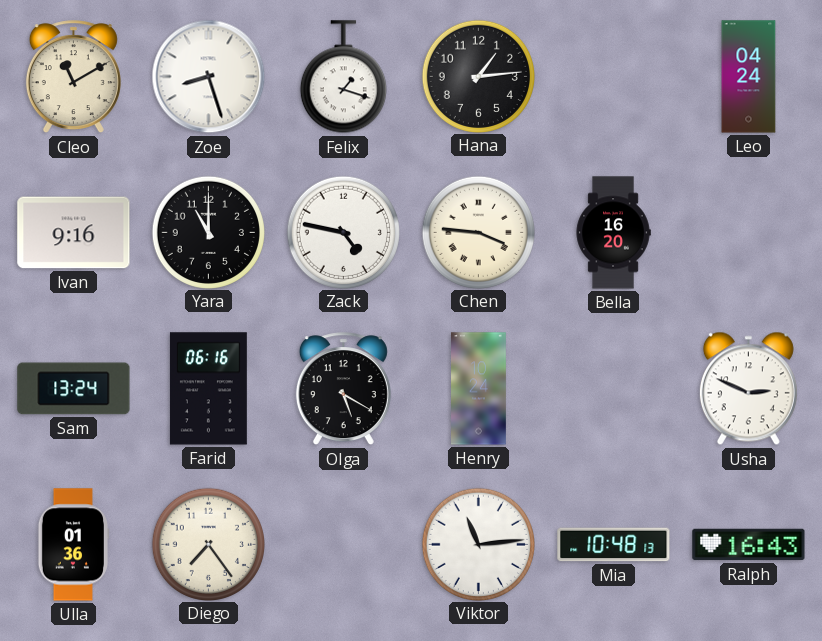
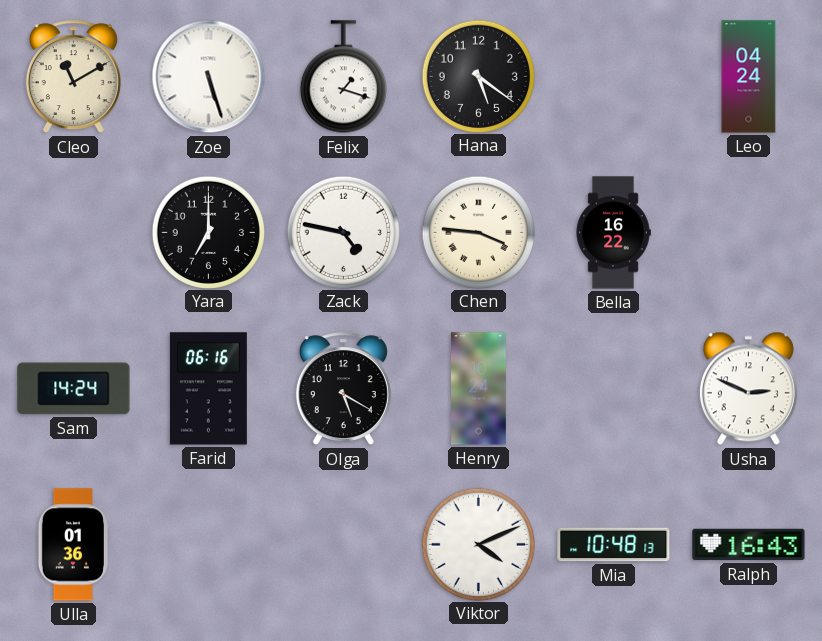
Zoe: 8:27 -> 5:27
Hana: 1:14 -> 5:21
Ivan: 9:16 -> none
Yara: 11:00 -> 7:00
Bella: 16:20 -> 16:22
Sam: 13:24 -> 14:24
Diego: 7:24 -> none
Viktor: 11:14 -> 4:11
